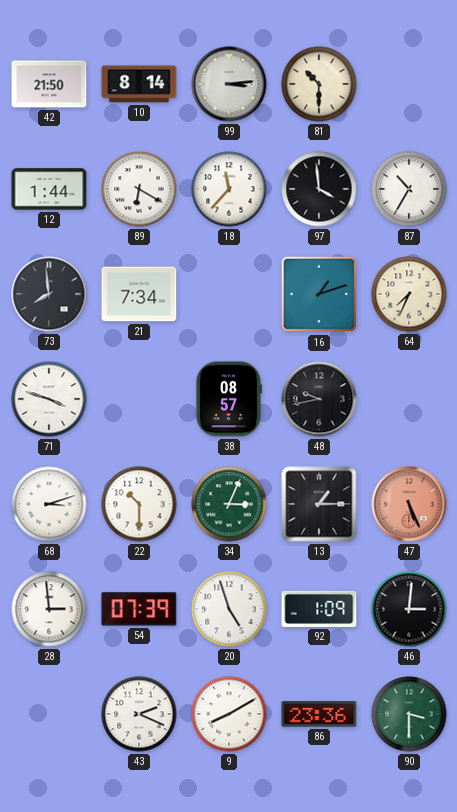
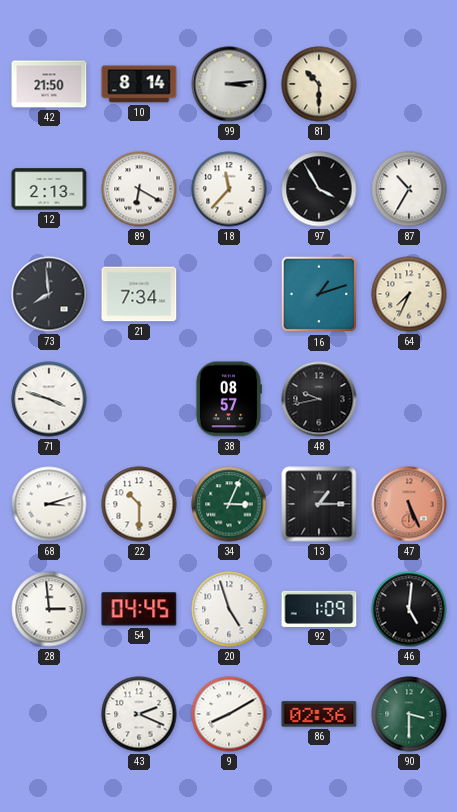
12: 1:44 -> 2:13
97: 3:59 -> 3:55
54: 07:39 -> 04:45
46: 3:01 -> 5:01
86: 23:36 -> 02:36
